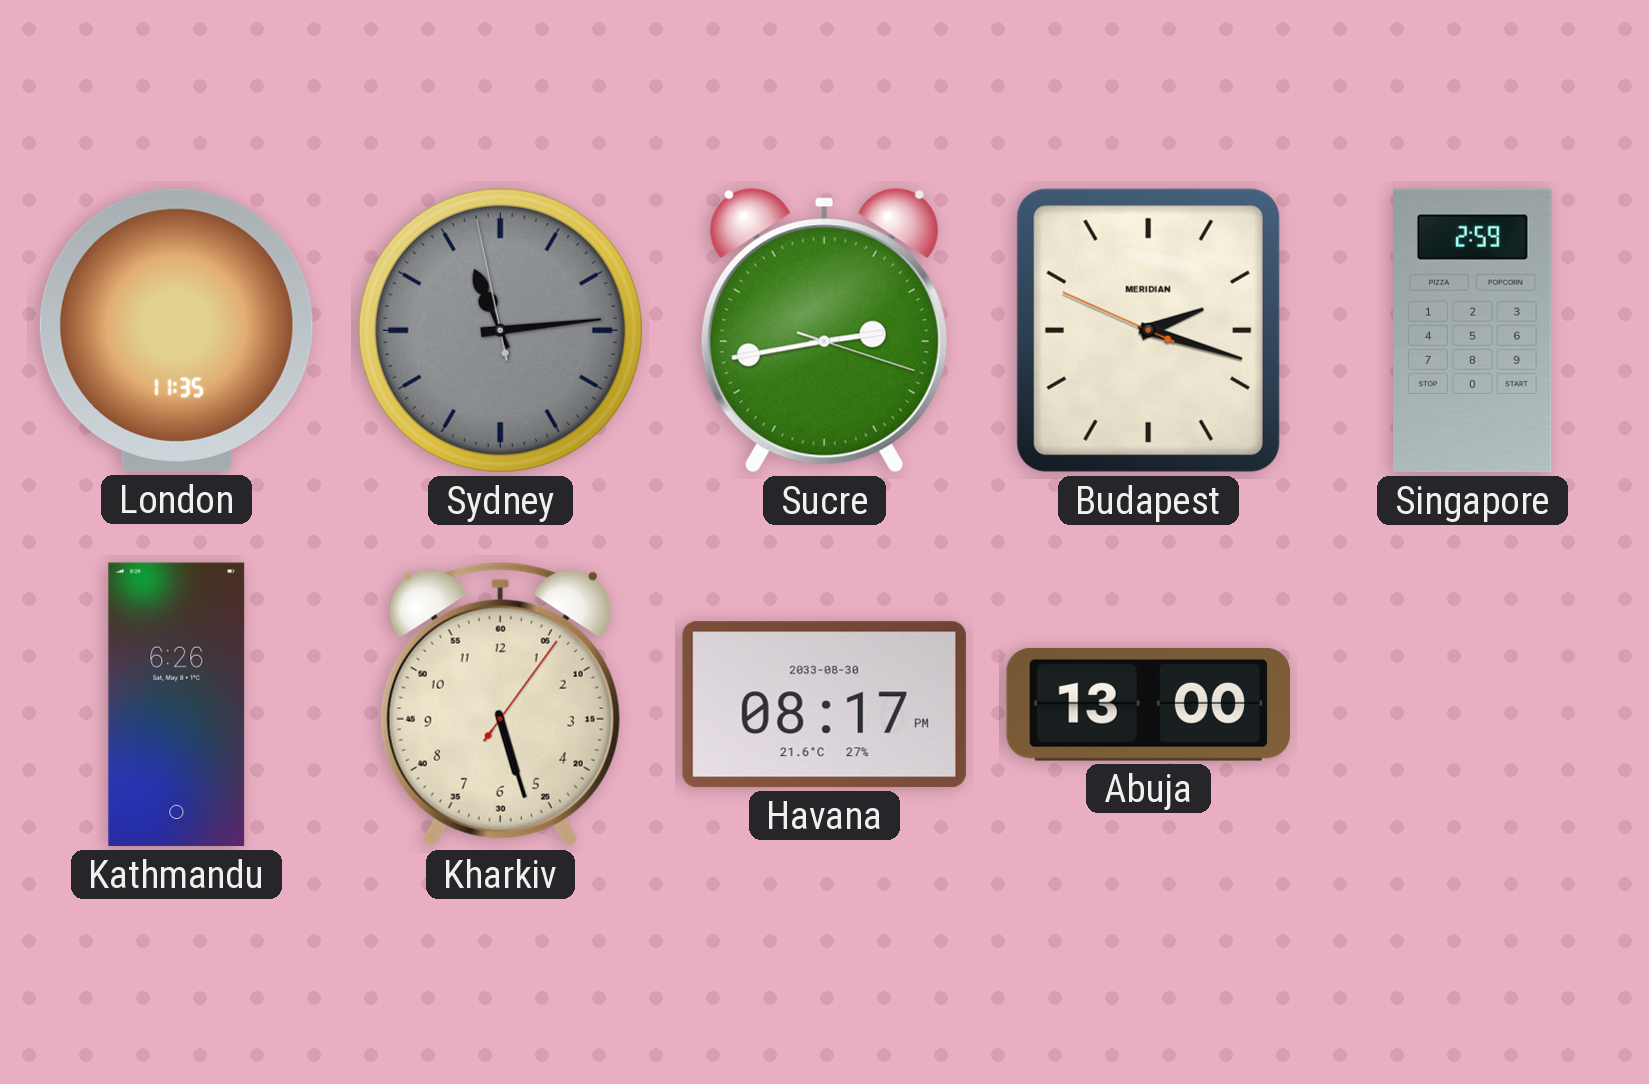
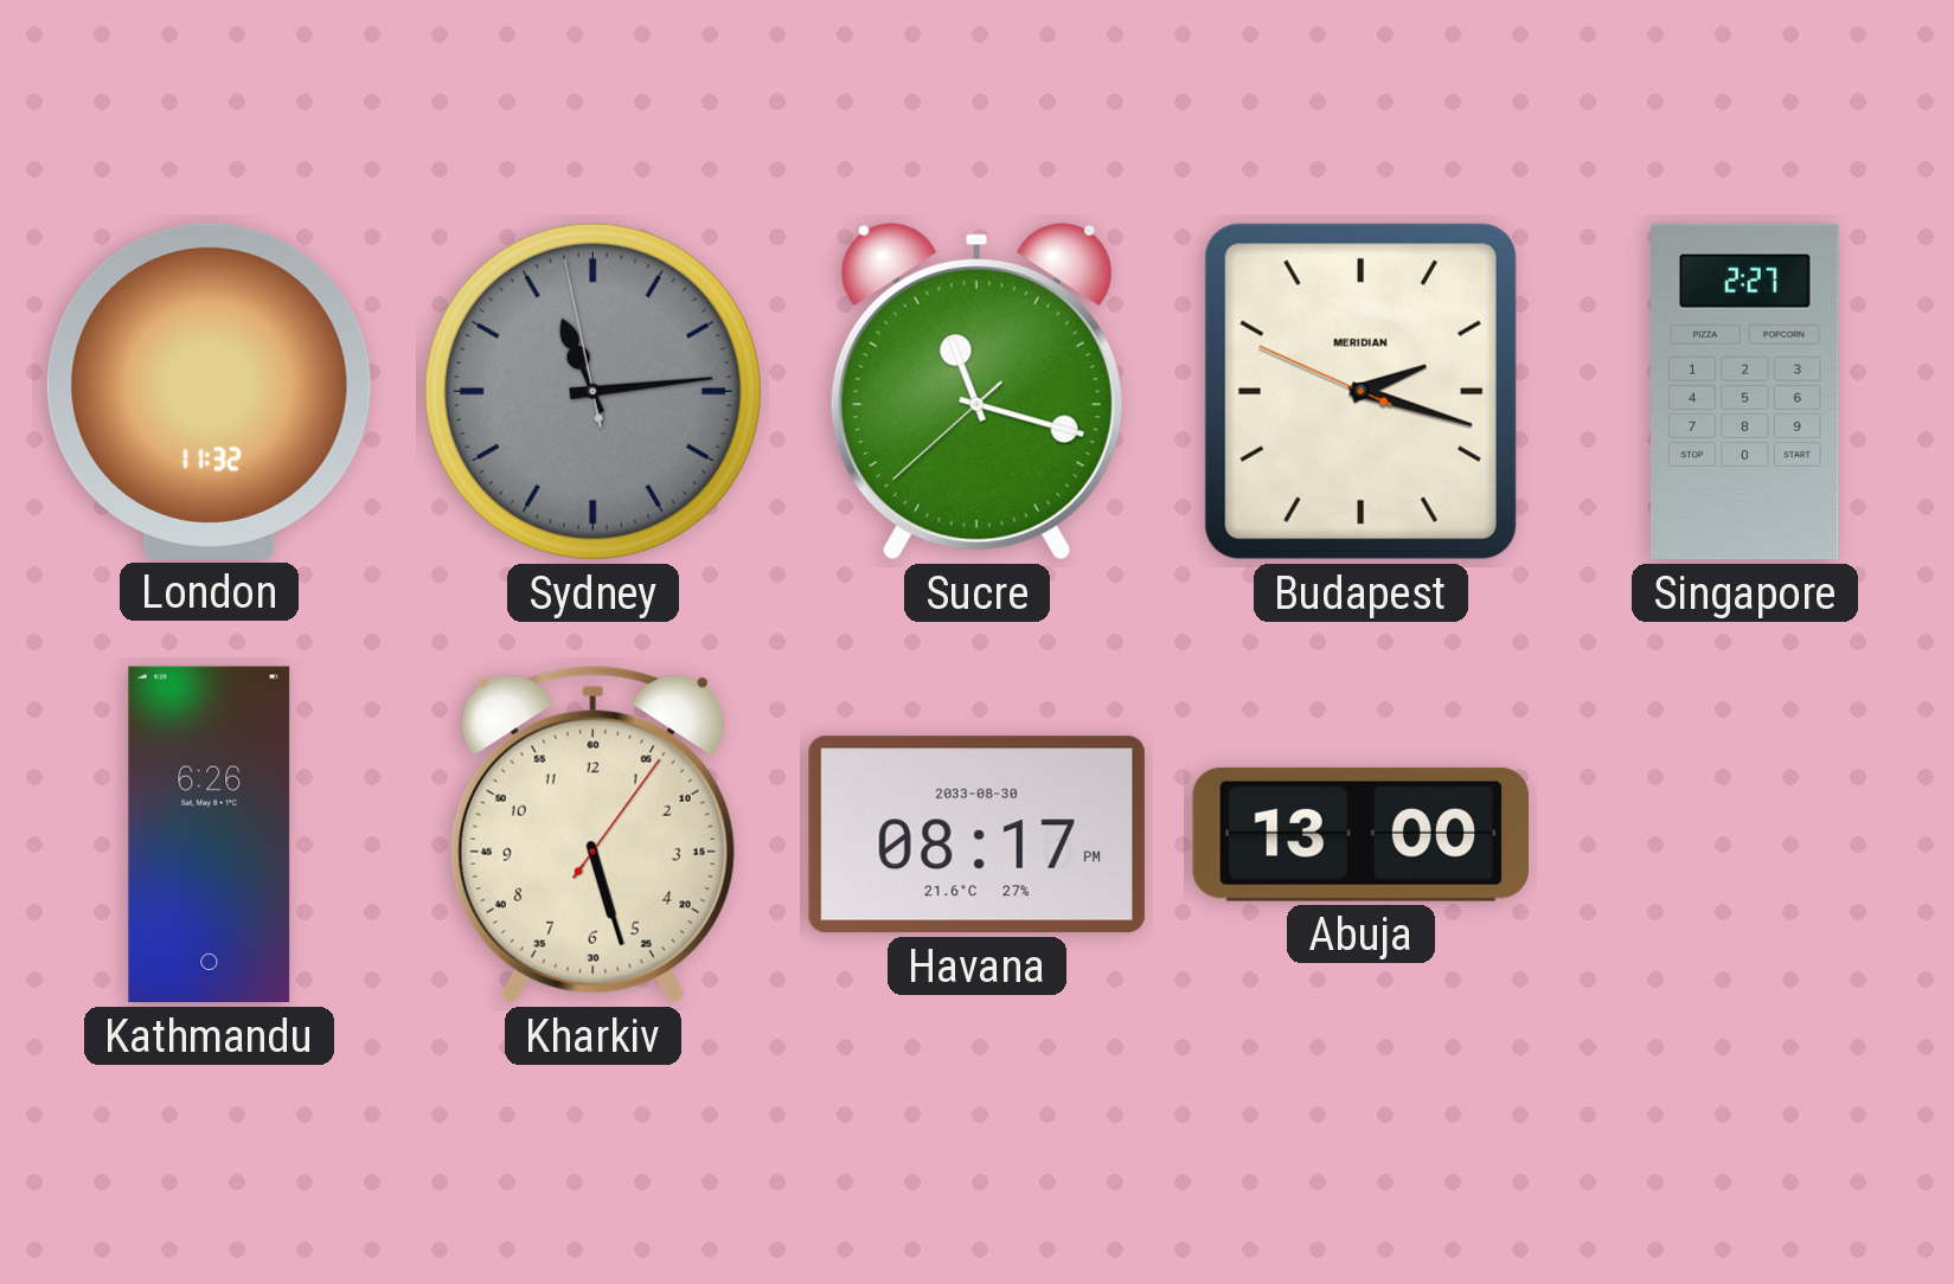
London: 11:35 -> 11:32
Sucre: 2:43 -> 11:17
Singapore: 2:59 -> 2:27
